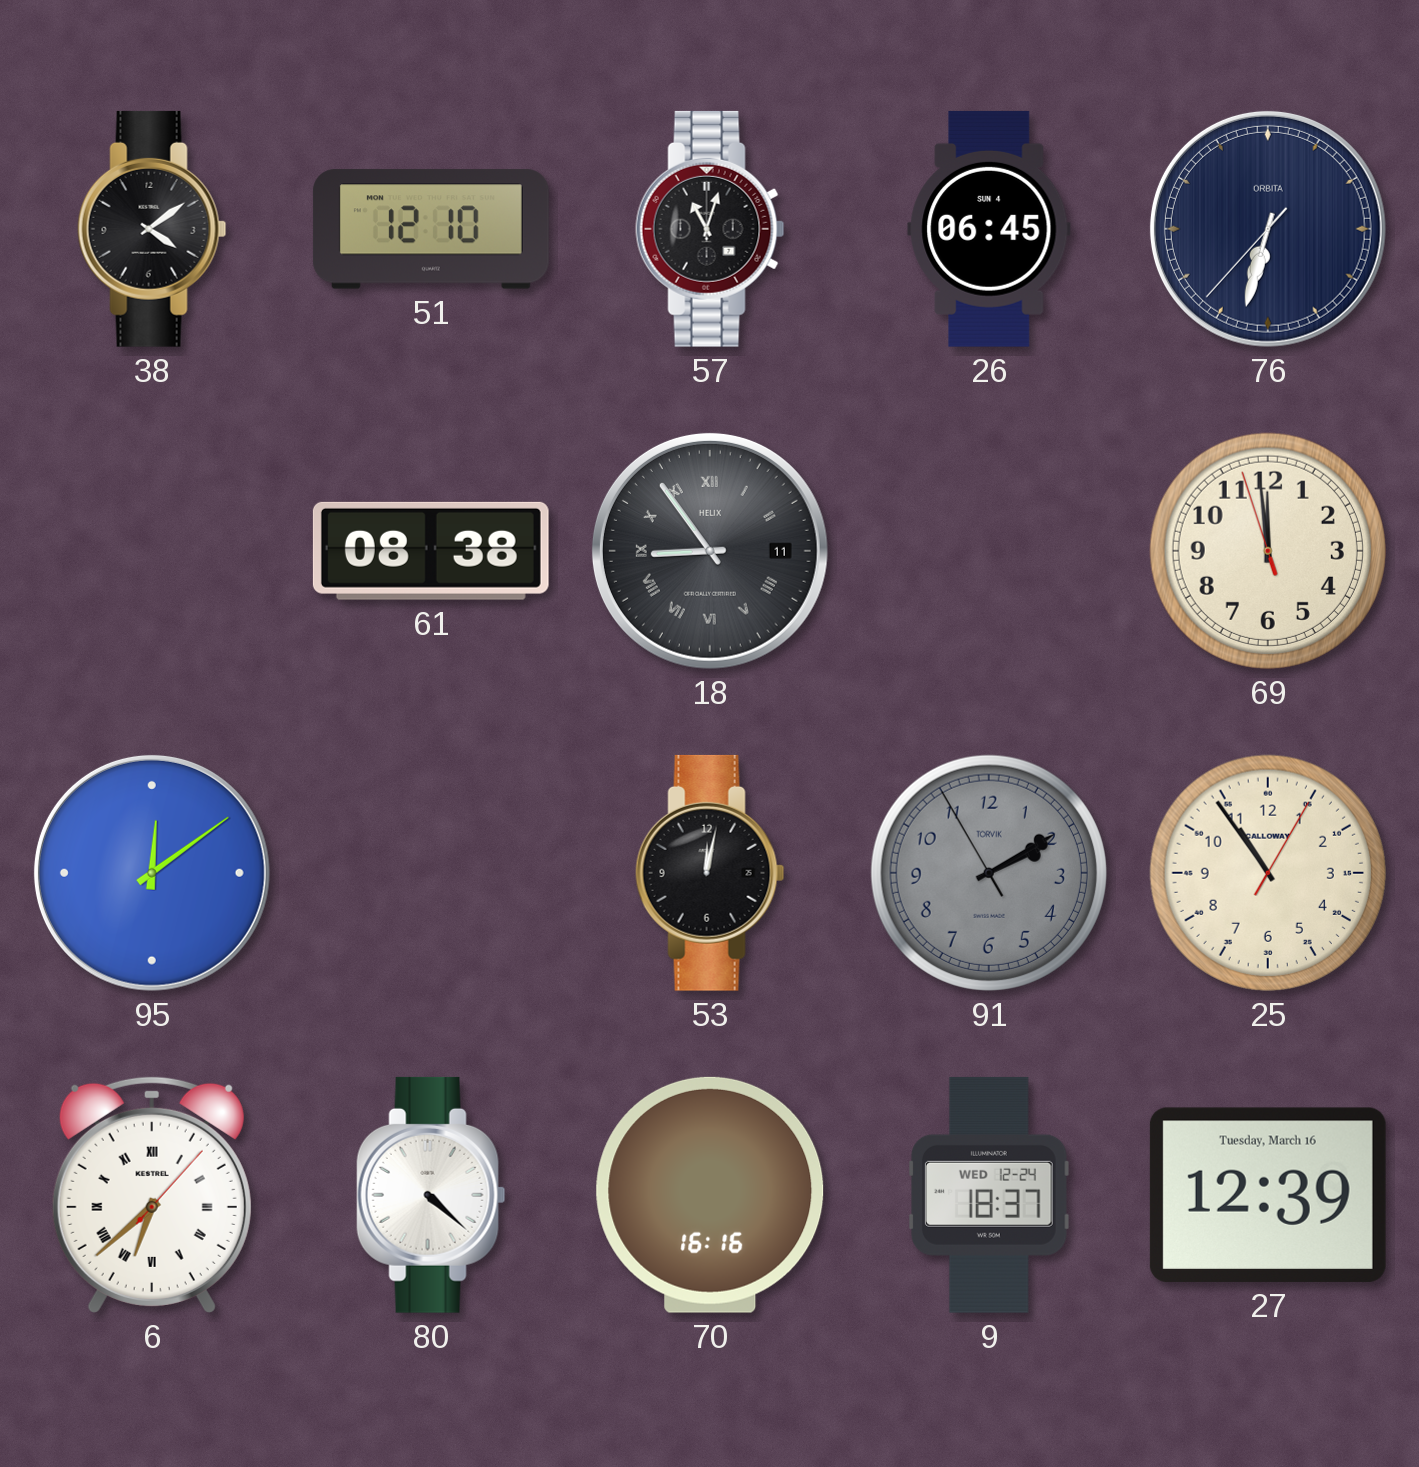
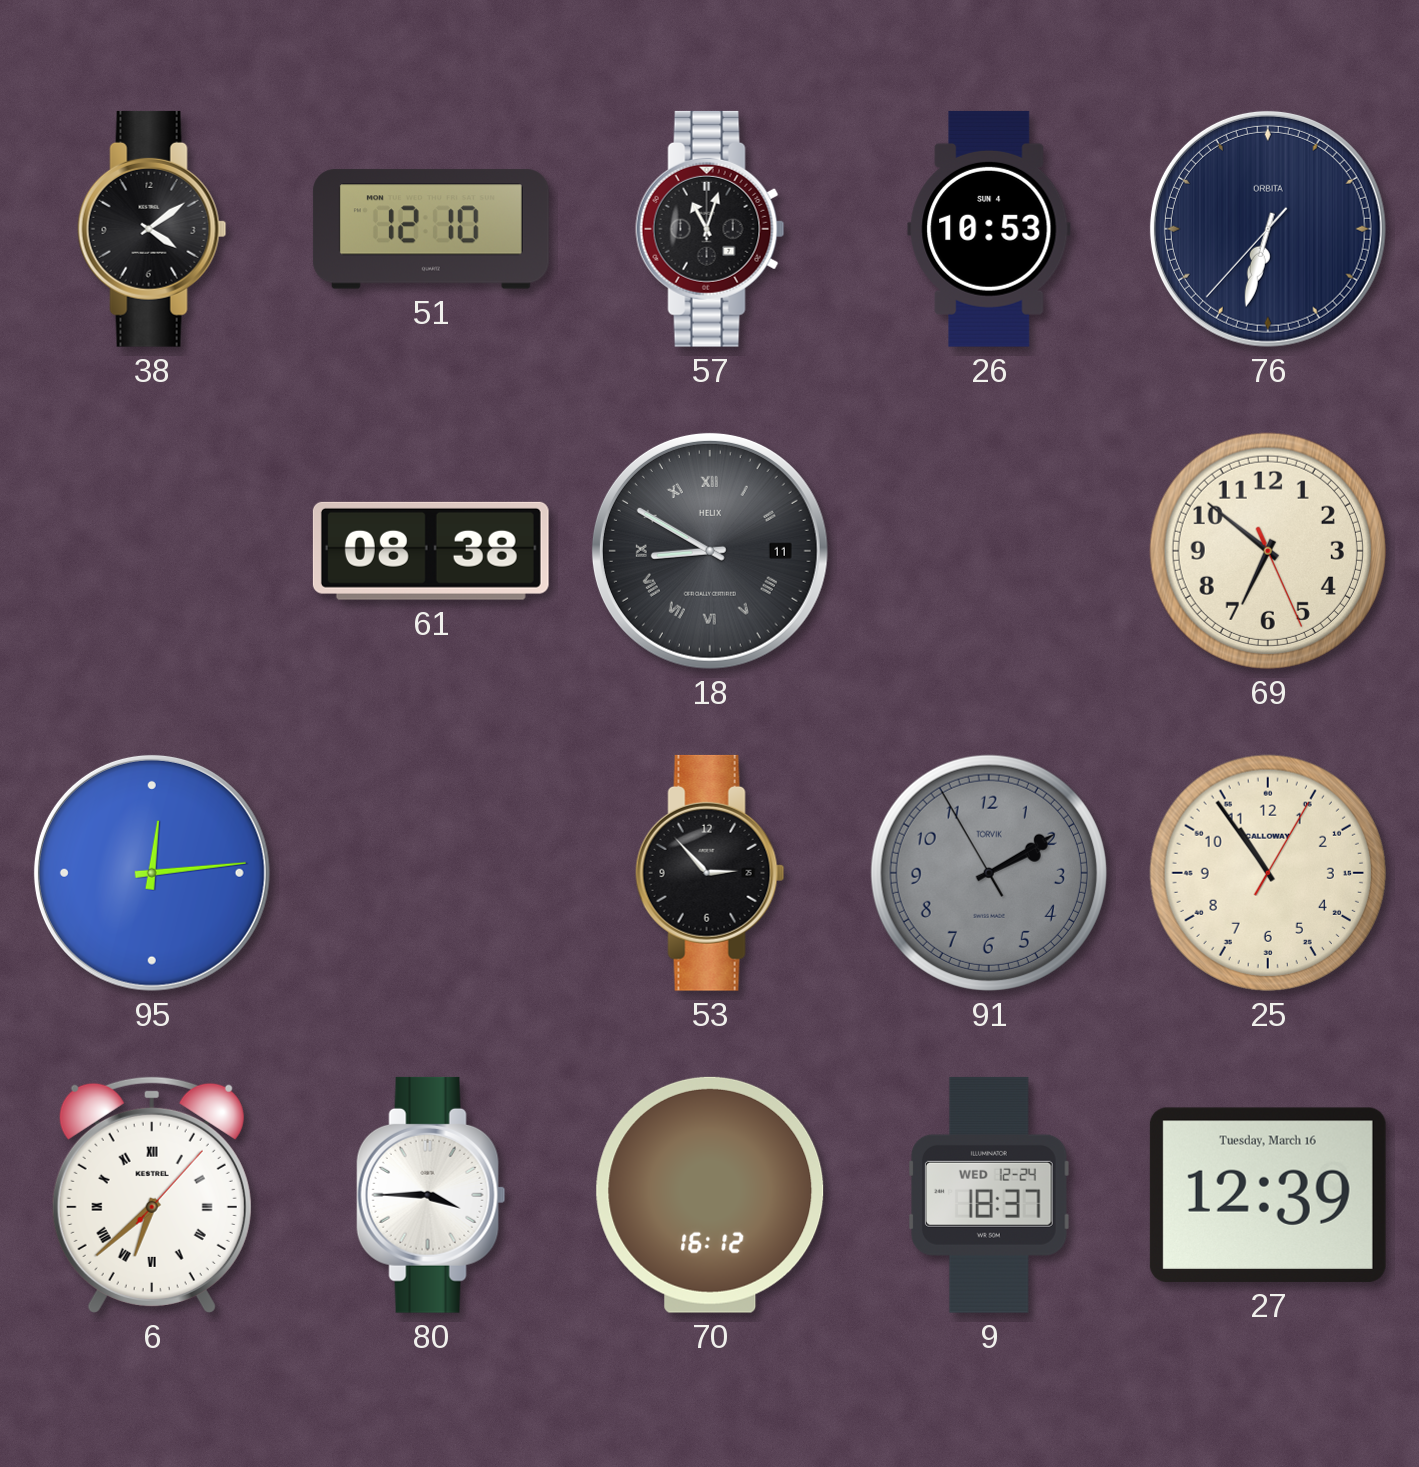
26: 06:45 -> 10:53
18: 8:54 -> 8:50
69: 11:58 -> 6:51
95: 12:09 -> 12:14
53: 12:02 -> 2:53
80: 4:22 -> 3:45
70: 16:16 -> 16:12
